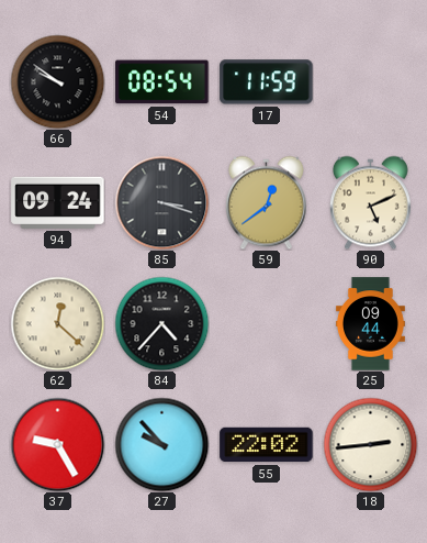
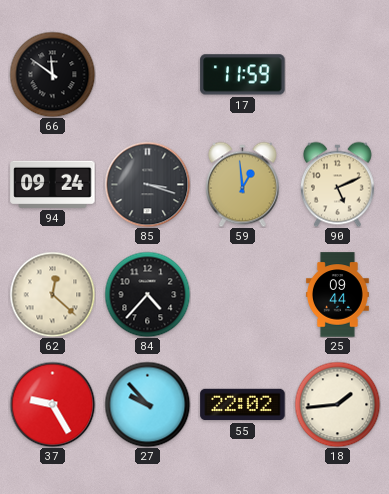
66: 9:51 -> 11:51
54: 08:54 -> none
59: 12:39 -> 12:59
18: 2:44 -> 1:44
